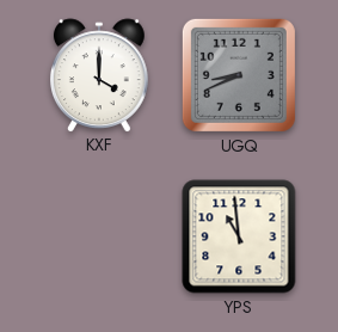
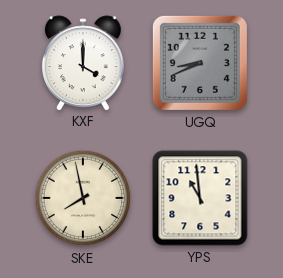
SKE: none -> 7:58
